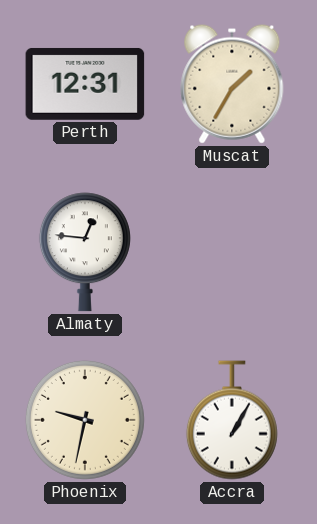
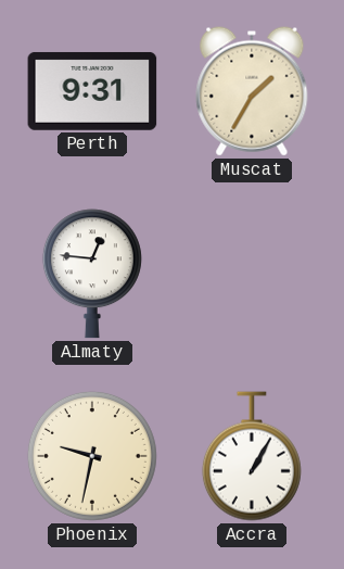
Perth: 12:31 -> 9:31
